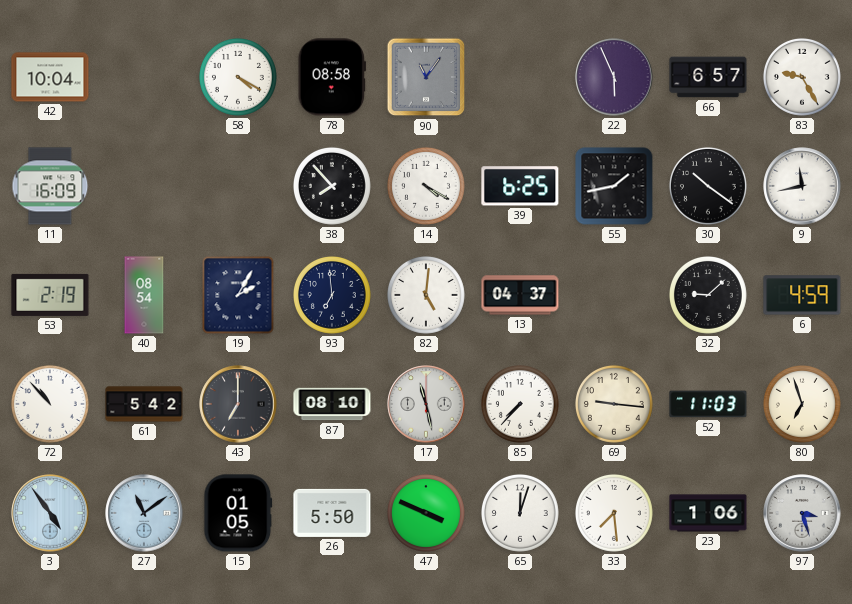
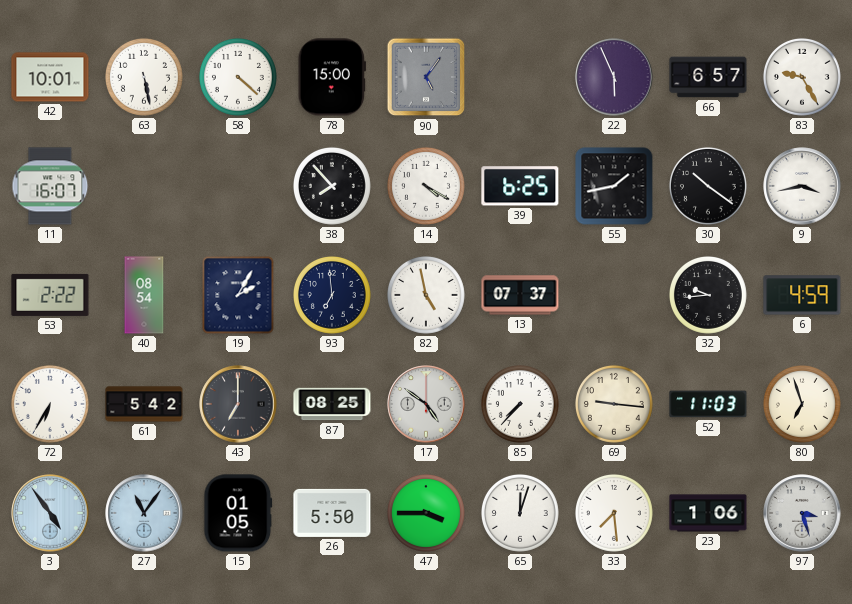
42: 10:04 -> 10:01
63: none -> 5:28
58: 4:20 -> 4:22
78: 08:58 -> 15:00
90: 11:06 -> 5:06
11: 16:09 -> 16:07
9: 11:43 -> 3:43
53: 2:19 -> 2:22
82: 5:01 -> 4:58
13: 04:37 -> 07:37
32: 9:08 -> 9:44
72: 10:53 -> 6:35
87: 08:10 -> 08:25
17: 11:28 -> 4:51
27: 11:09 -> 11:06
47: 3:49 -> 3:45
